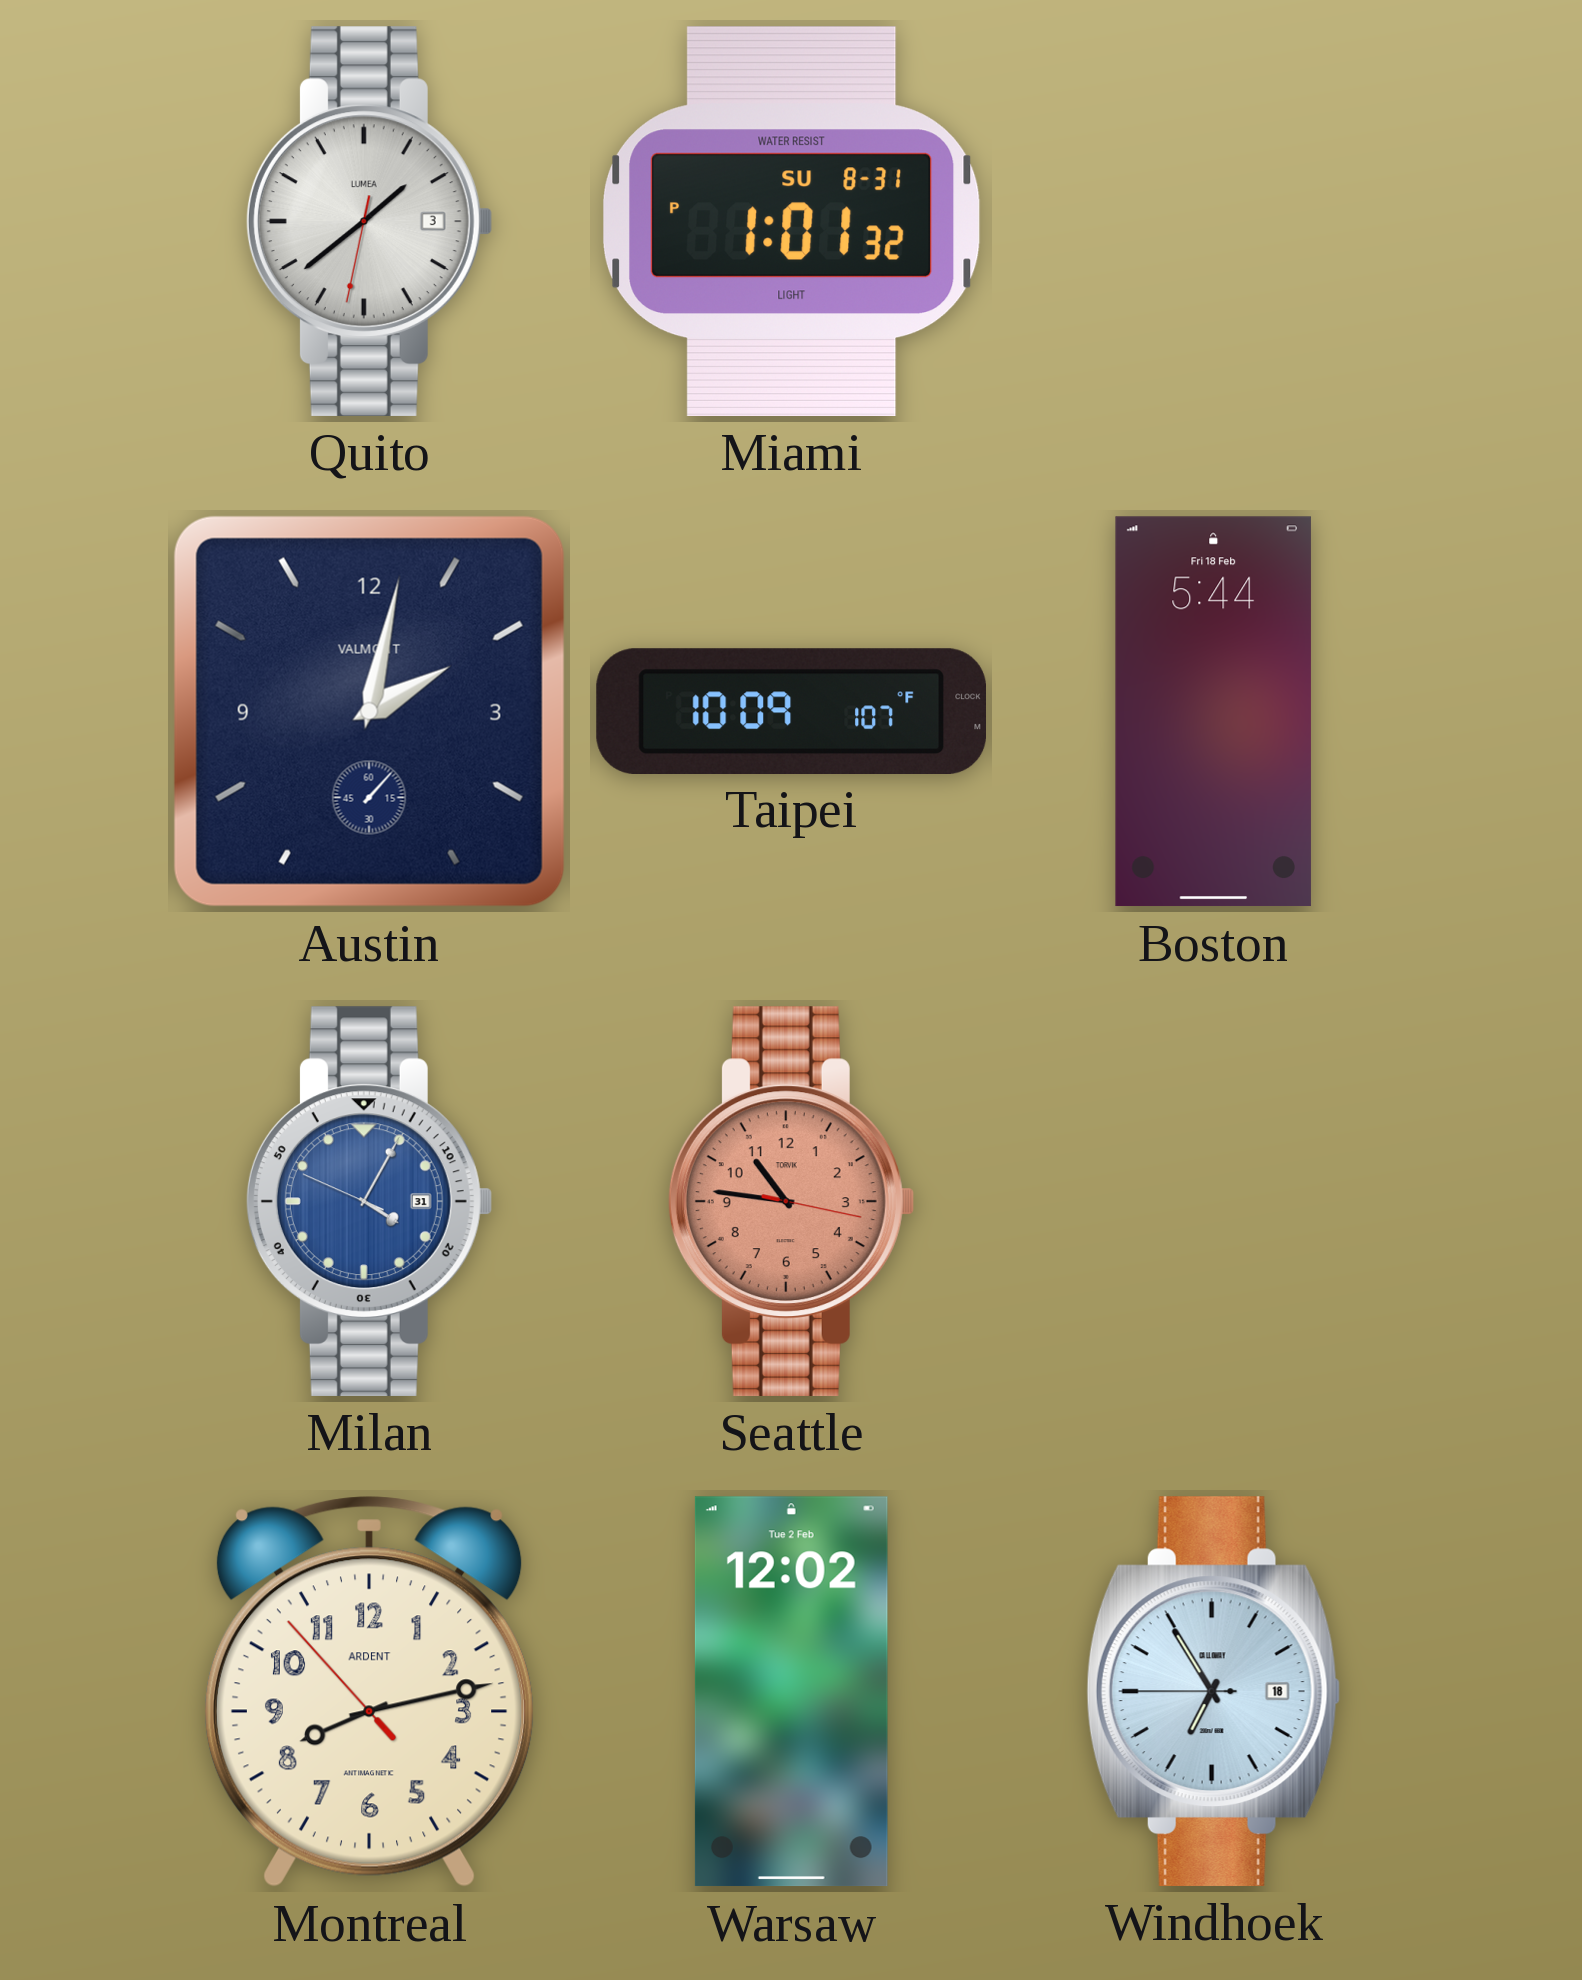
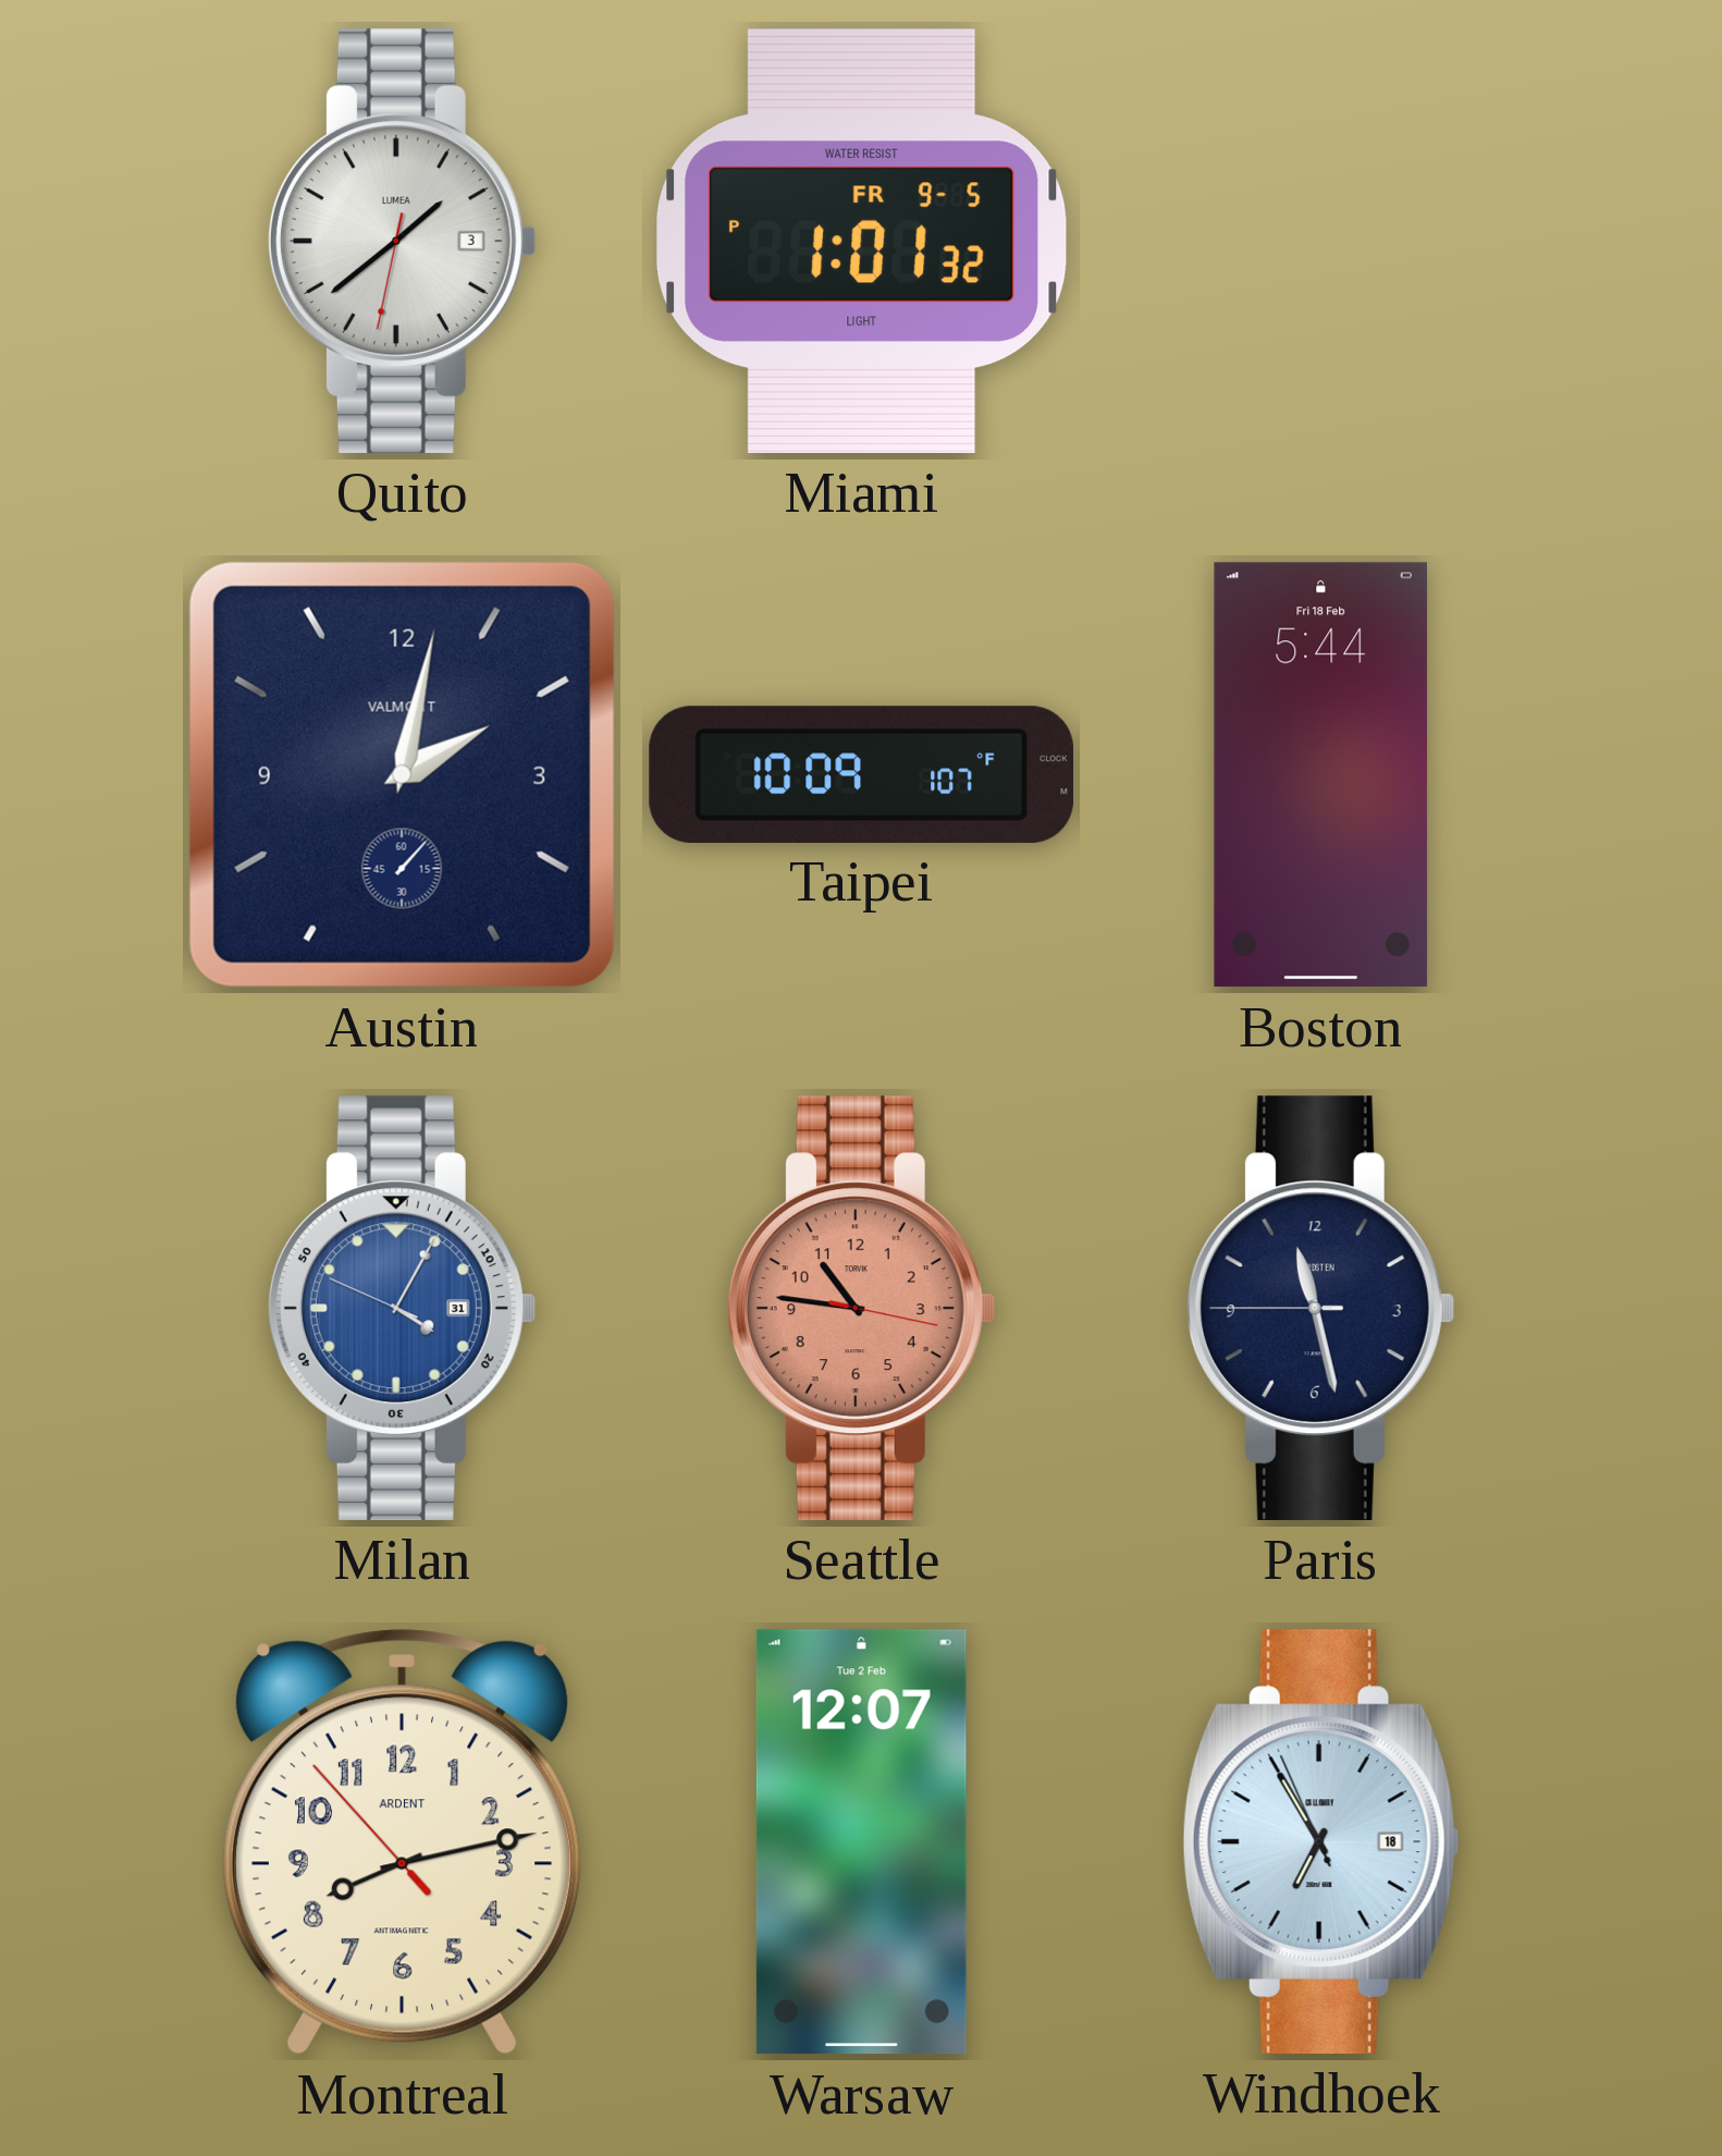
Miami date: SU 8-31 -> FR 9-5
Paris: none -> 11:27
Warsaw: 12:02 -> 12:07
Windhoek: 6:54:45 -> 6:54:56
